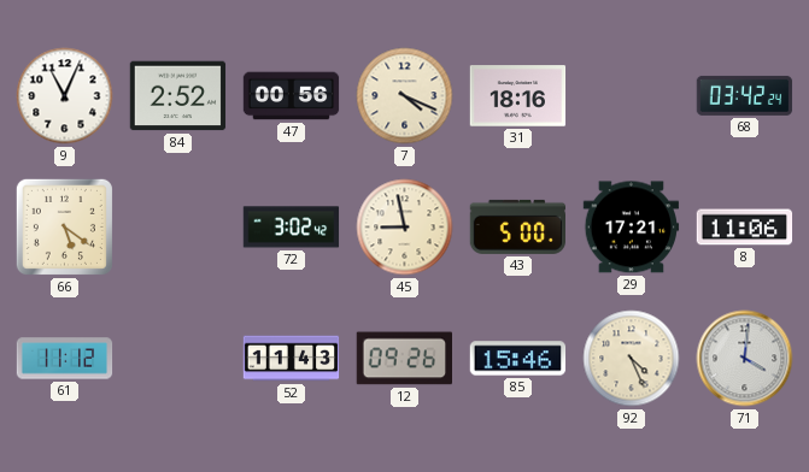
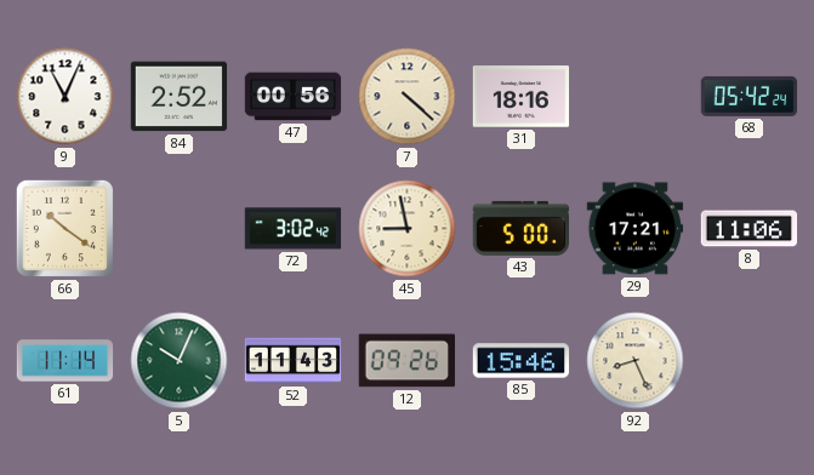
7: 4:19 -> 4:22
68: 03:42 -> 05:42
66: 5:21 -> 10:21
61: 11:12 -> 11:14
5: none -> 10:04
92: 4:26 -> 8:26
71: 4:01 -> none
